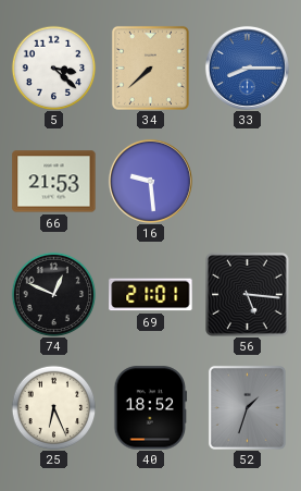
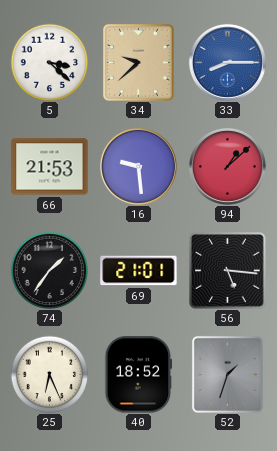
34: 7:38 -> 9:38
94: none -> 1:08
74: 12:49 -> 1:36
